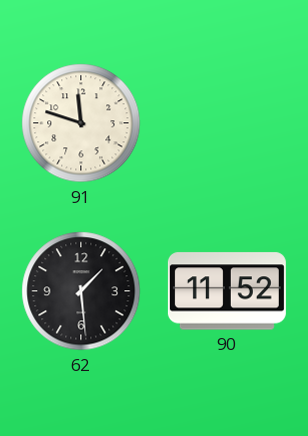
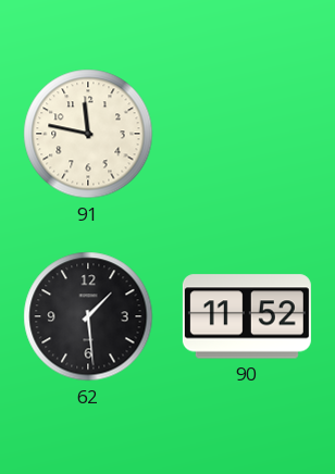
91: 11:48 -> 11:47
